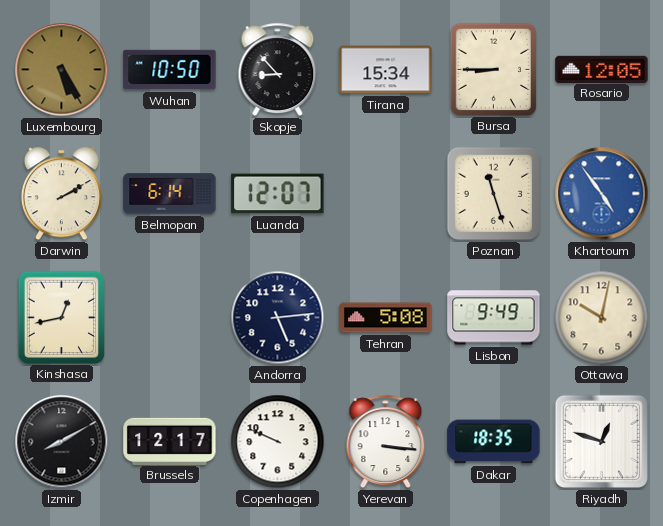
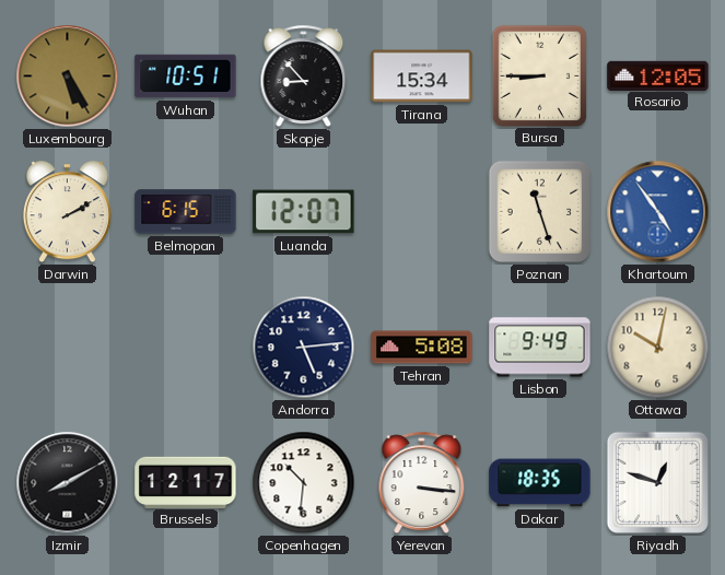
Wuhan: 10:50 -> 10:51
Belmopan: 6:14 -> 6:15
Kinshasa: 12:43 -> none
Copenhagen: 9:49 -> 10:31
